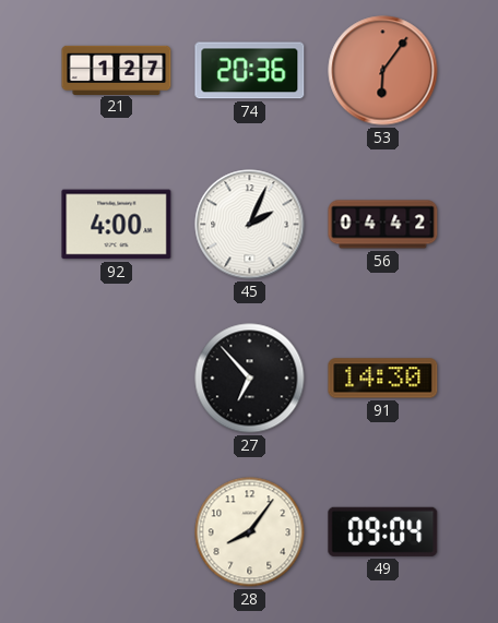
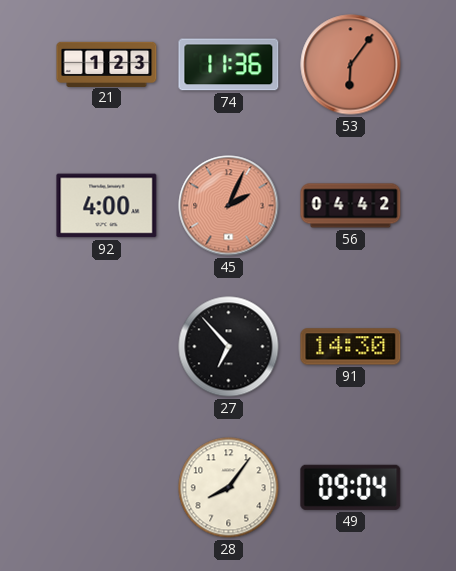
21: 1:27 -> 1:23
74: 20:36 -> 11:36
45 dial: white -> salmon
